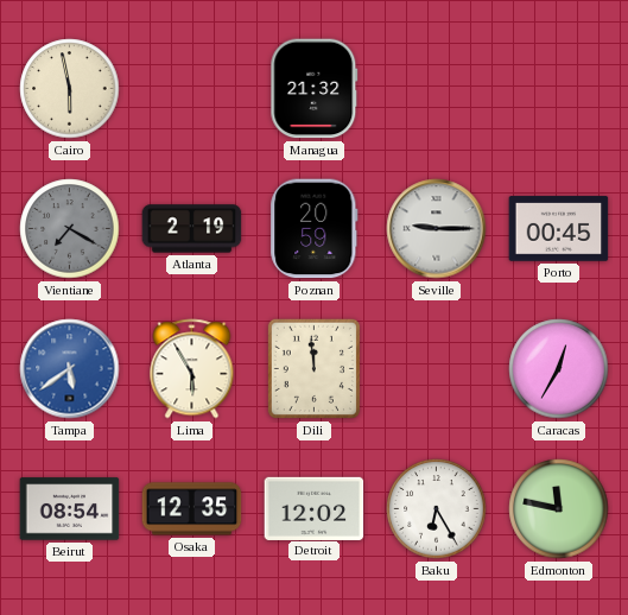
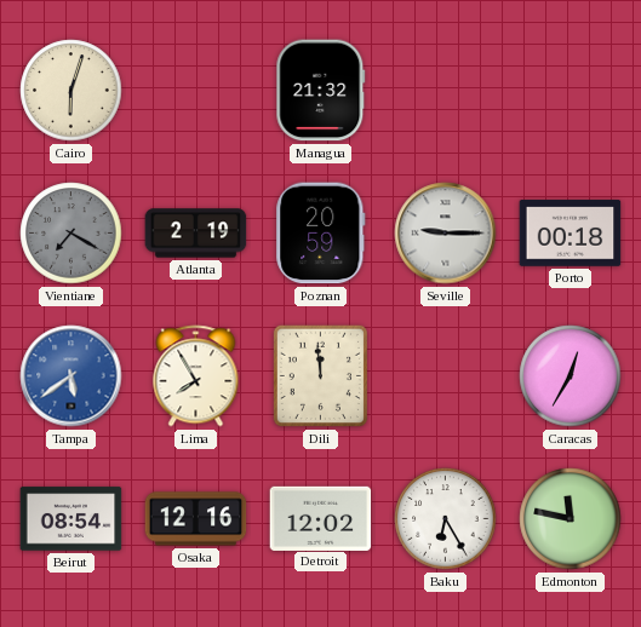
Cairo: 5:58 -> 6:03
Porto: 00:45 -> 00:18
Lima: 5:55 -> 7:55
Osaka: 12:35 -> 12:16
